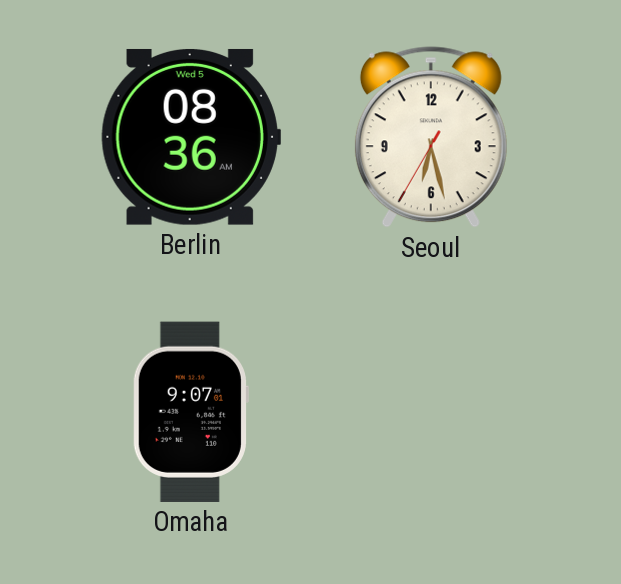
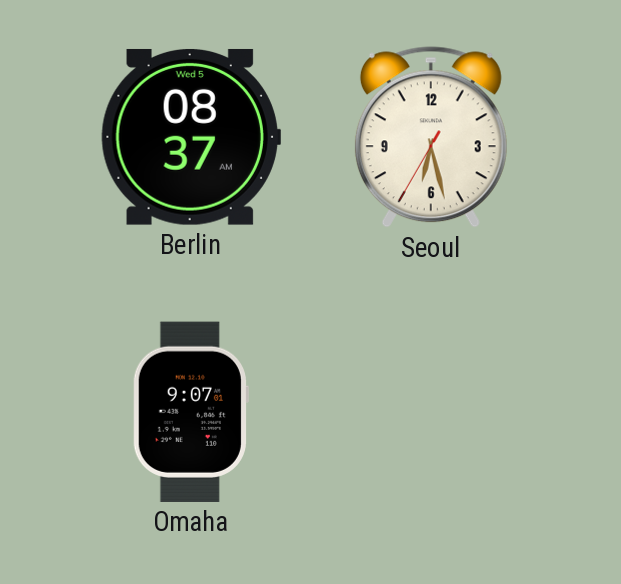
Berlin: 08:36 -> 08:37
